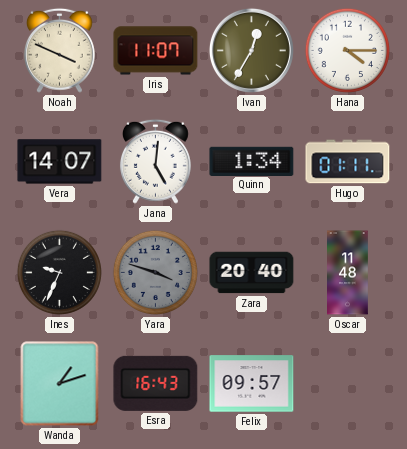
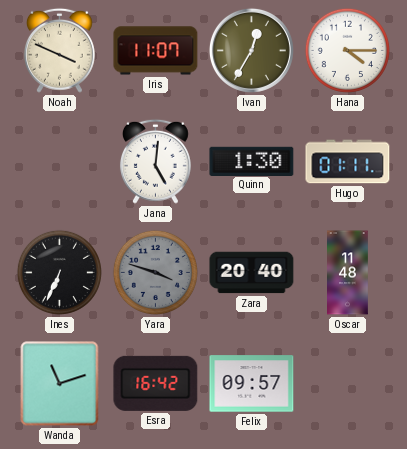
Vera: 14:07 -> none
Quinn: 1:34 -> 1:30
Ines: 9:34 -> 6:34
Wanda: 1:12 -> 11:12
Esra: 16:43 -> 16:42
